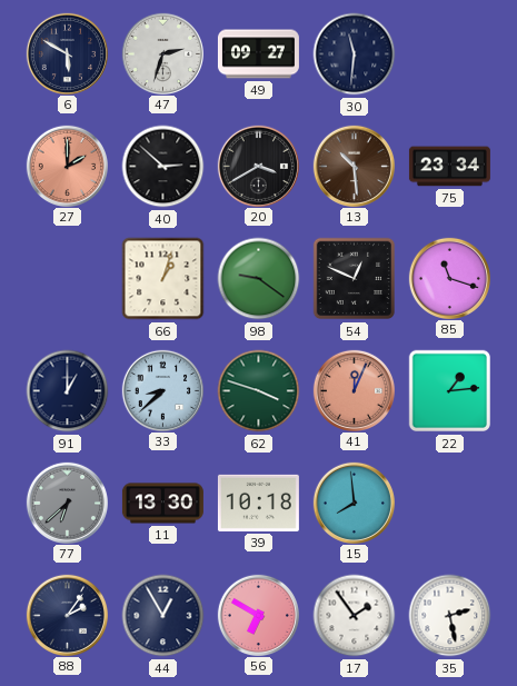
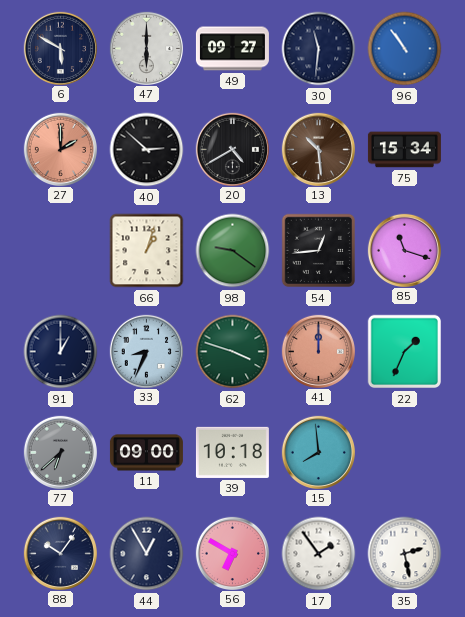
47: 2:33 -> 6:00
96: none -> 10:54
20: 3:40 -> 4:40
75: 23:34 -> 15:34
54: 12:49 -> 12:44
33: 8:38 -> 8:34
41: 12:04 -> 12:00
22: 1:14 -> 1:34
11: 13:30 -> 09:00
88: 2:06 -> 10:06
